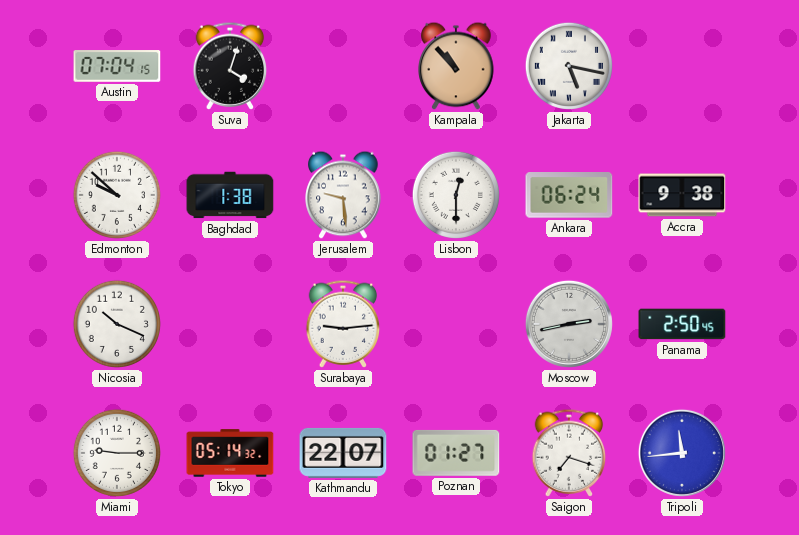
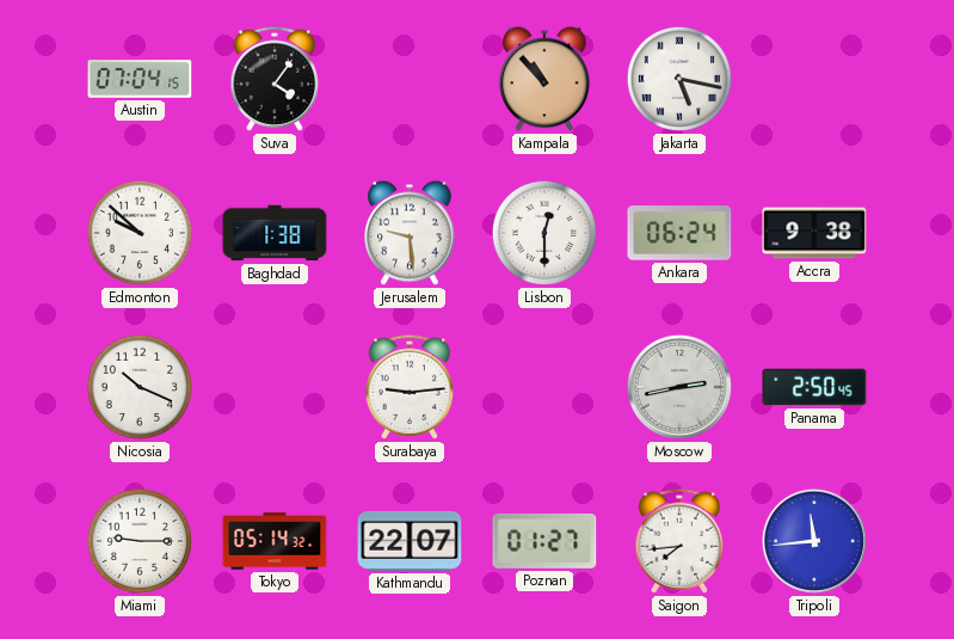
Suva: 4:03 -> 4:06
Saigon: 7:18 -> 7:44
